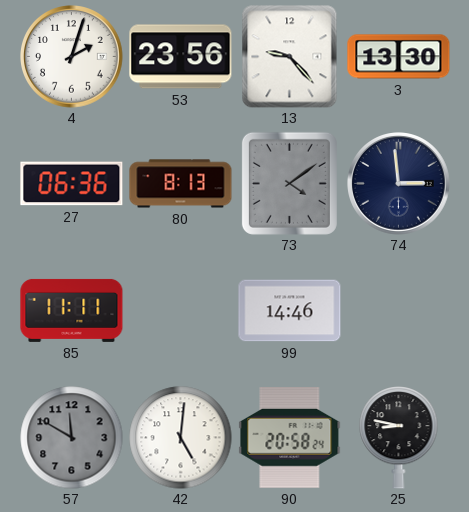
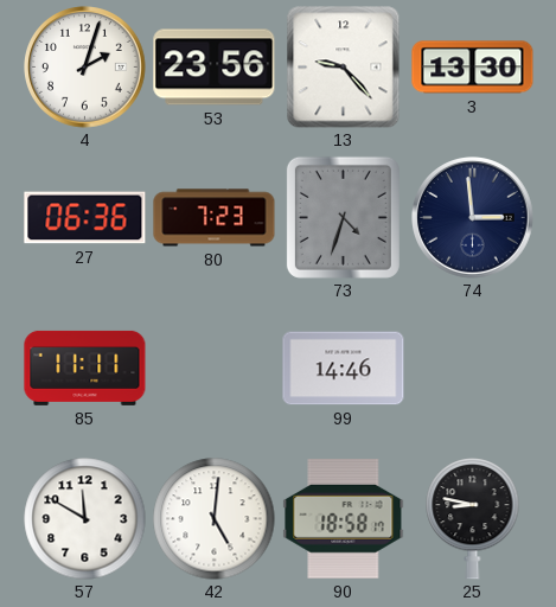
80: 8:13 -> 7:23
73: 4:09 -> 4:33
57 dial: grey -> white
90: 20:58 -> 18:58
